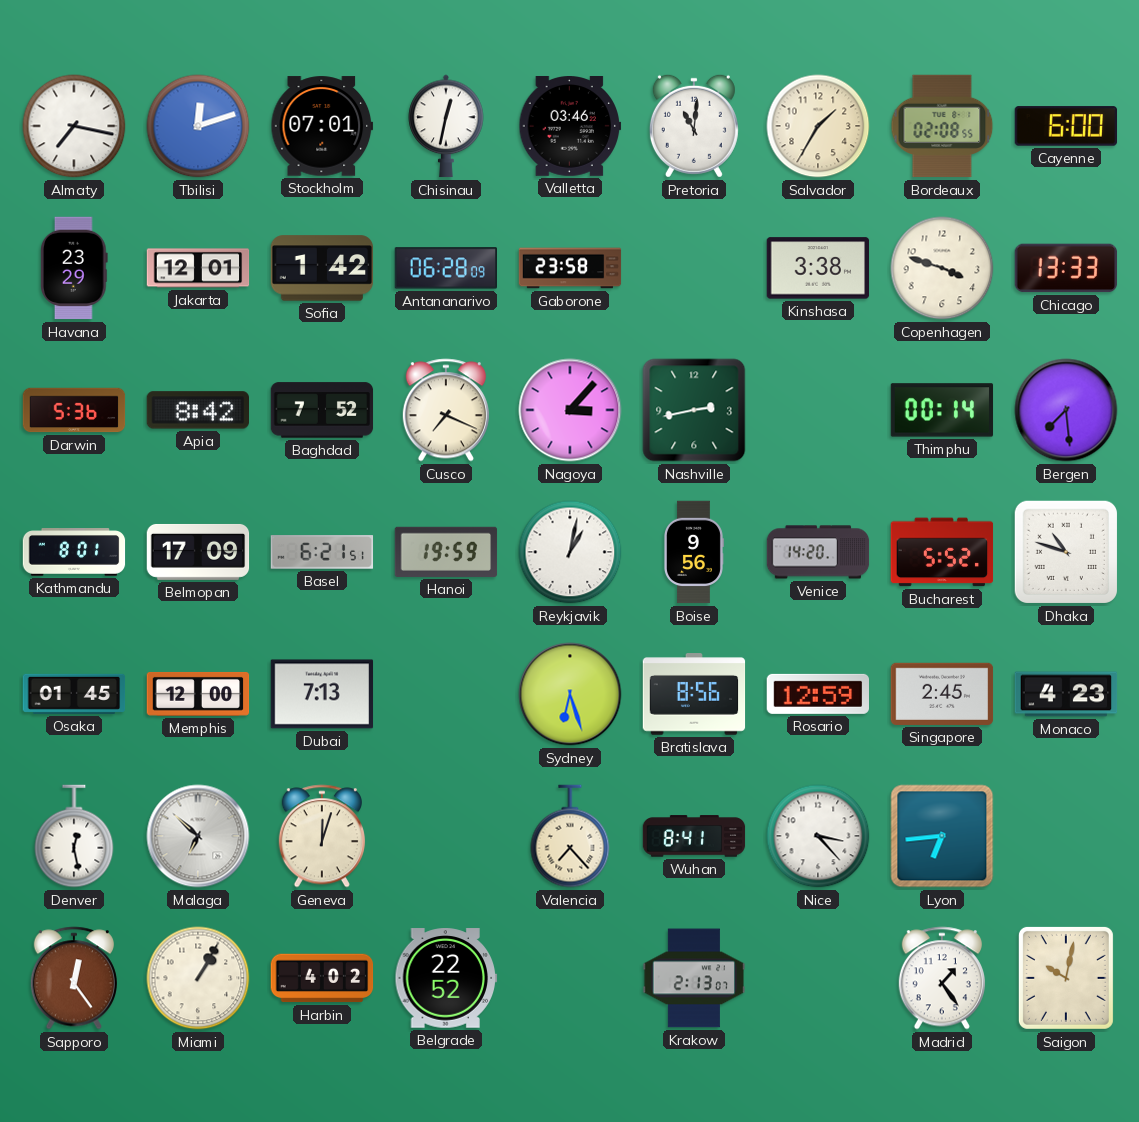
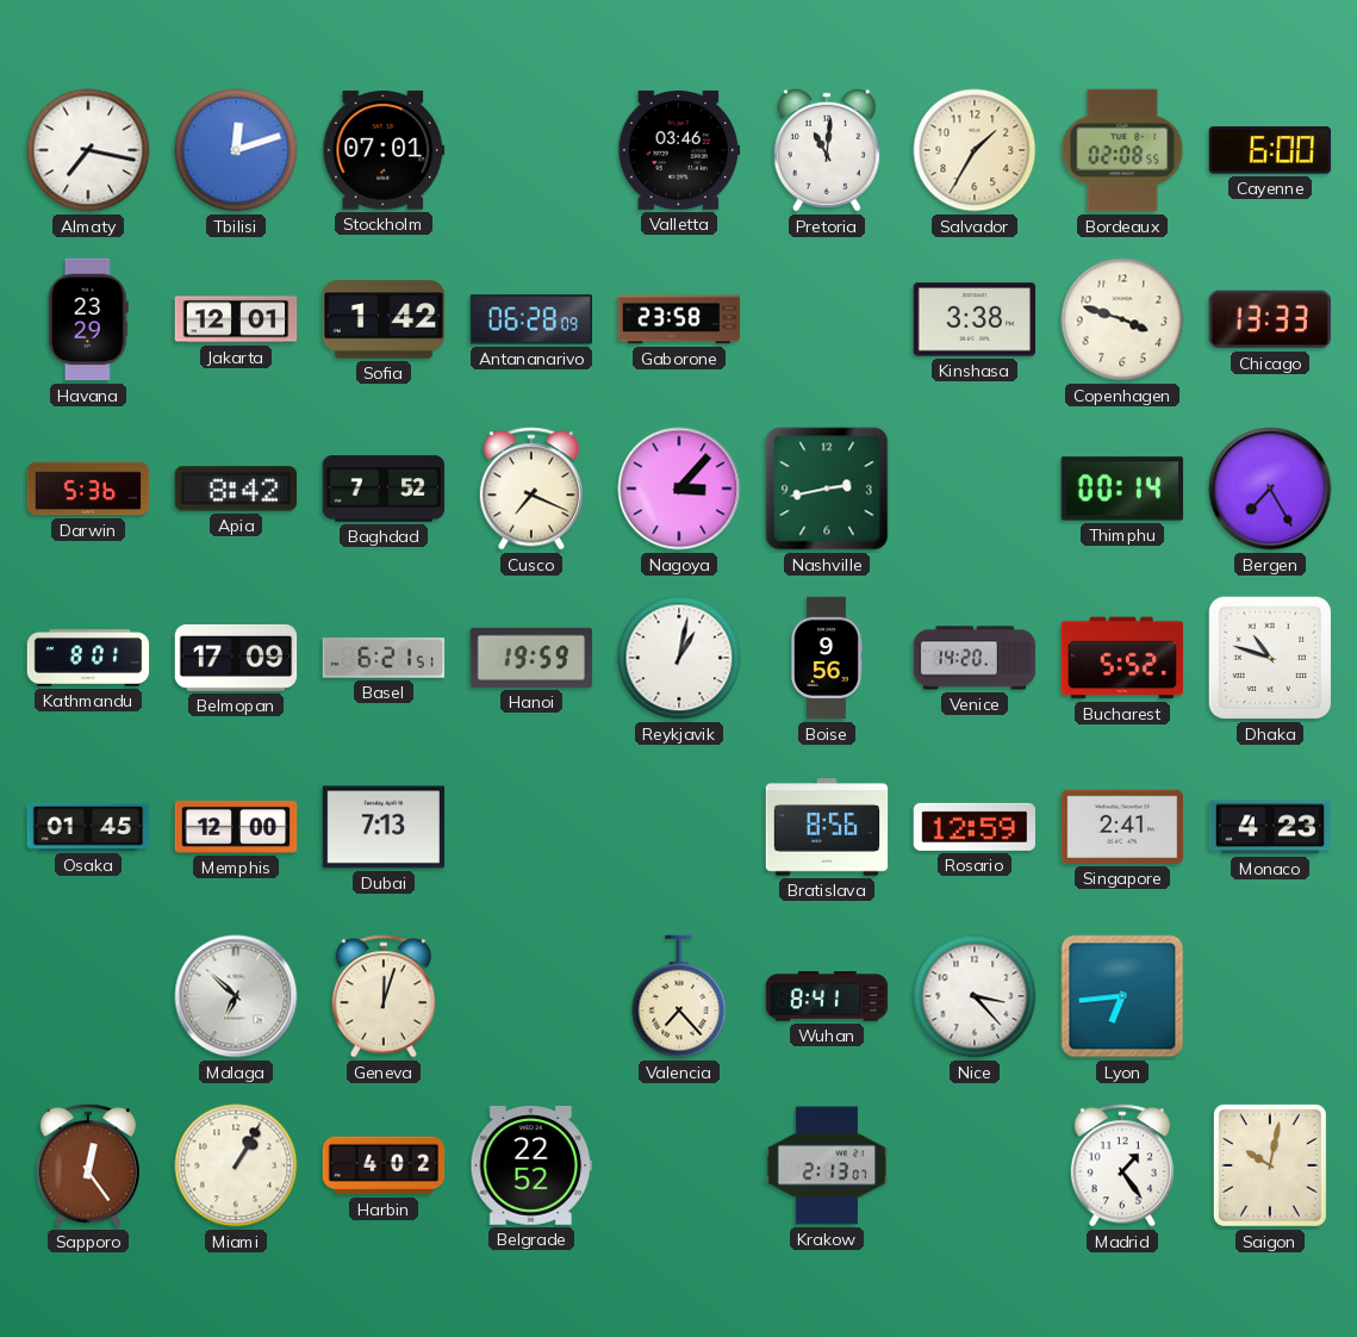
Chisinau: 12:32 -> none
Bergen: 7:29 -> 7:25
Sydney: 6:27 -> none
Singapore: 2:45 -> 2:41
Denver: 12:28 -> none
